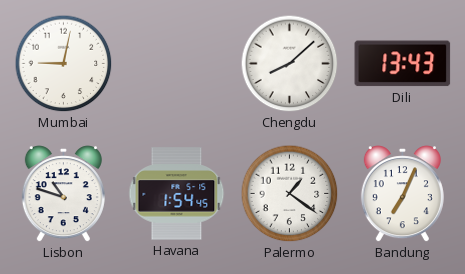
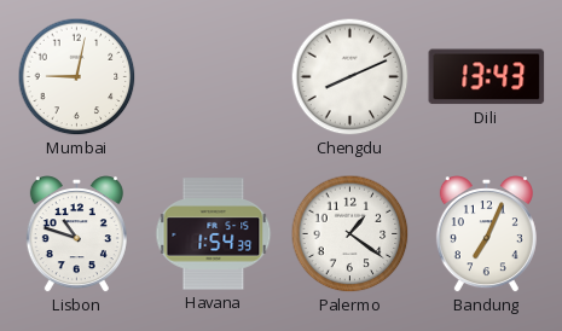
Chengdu: 8:08 -> 8:11
Havana: 1:54:45 -> 1:54:39
